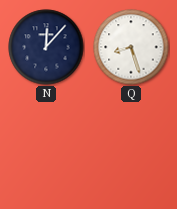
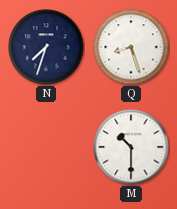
N: 12:07 -> 7:33
M: none -> 10:30
